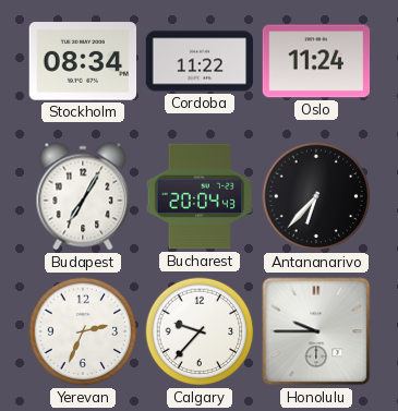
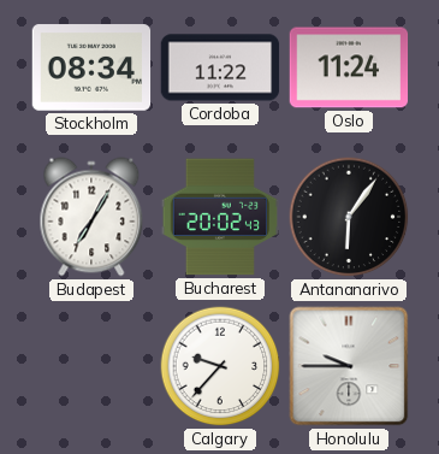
Bucharest: 20:04 -> 20:02
Antananarivo: 6:37 -> 6:06
Yerevan: 2:34 -> none
